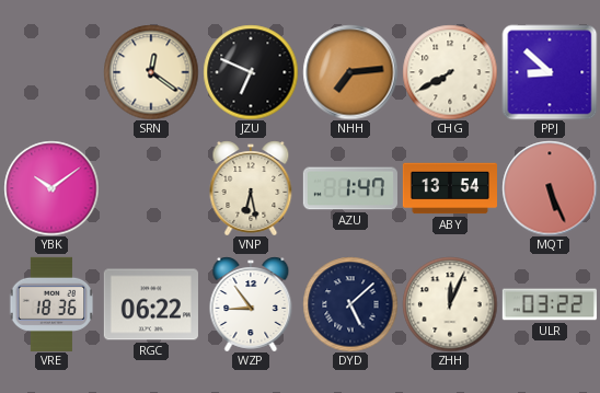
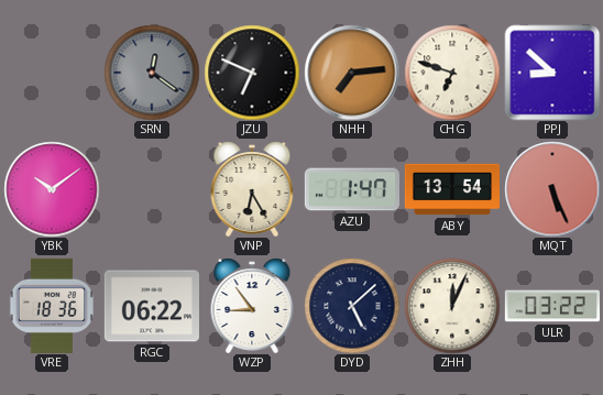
SRN dial: cream -> grey
CHG: 7:40 -> 6:48
VNP: 6:28 -> 6:25
